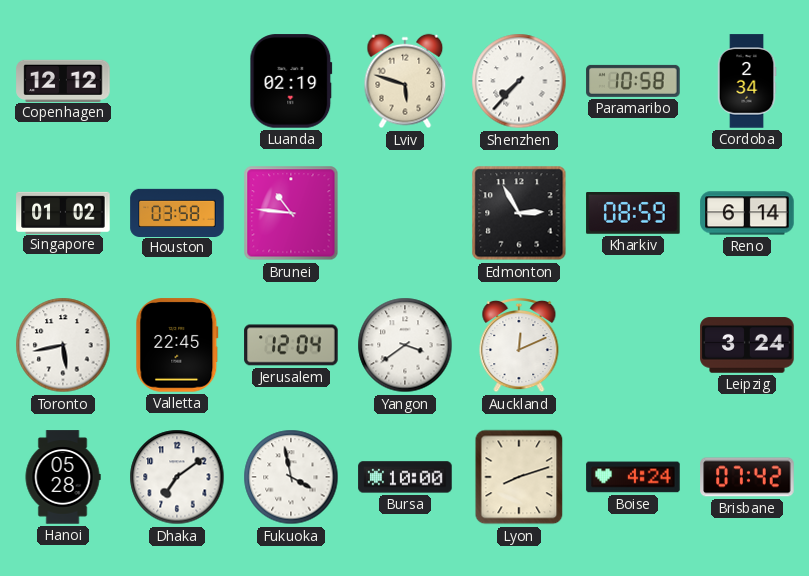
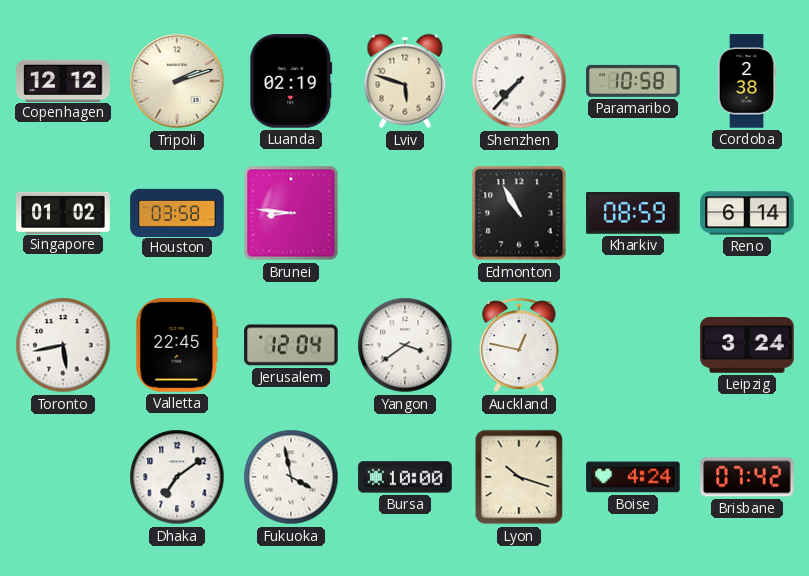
Tripoli: none -> 2:12
Cordoba: 2:34 -> 2:38
Brunei: 10:46 -> 8:46
Edmonton: 2:55 -> 10:55
Auckland: 12:11 -> 12:47
Hanoi: 05:28 -> none
Lyon: 8:12 -> 10:18
